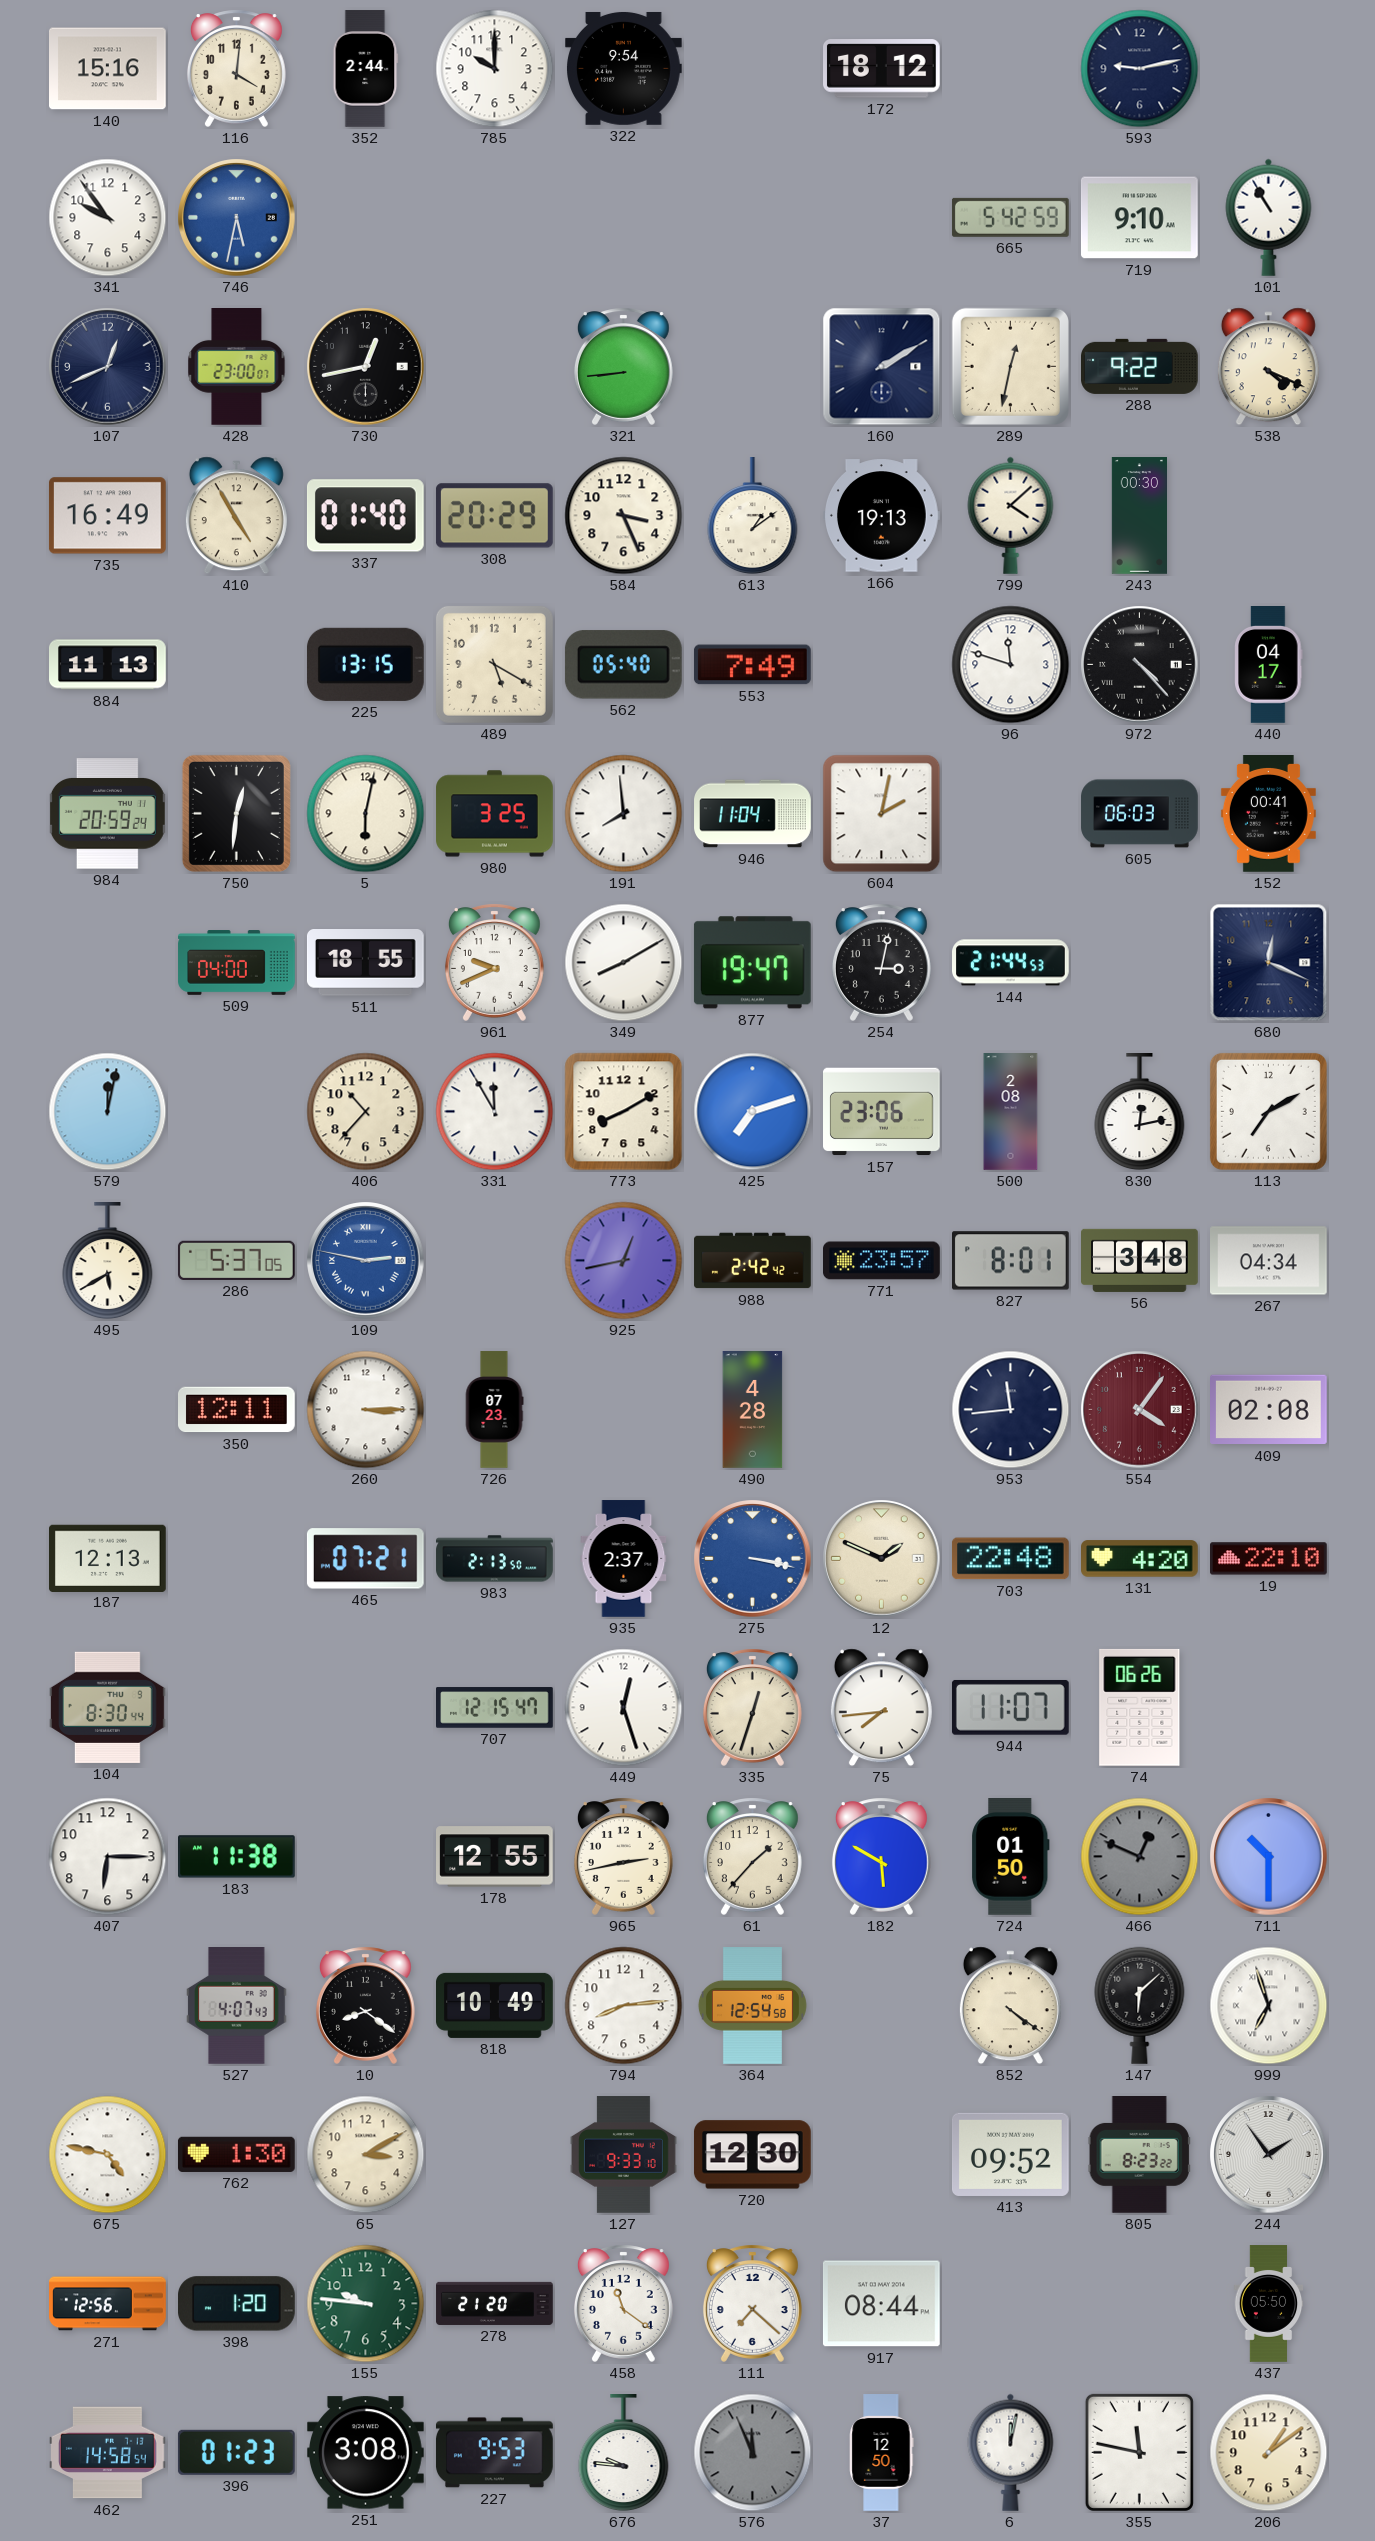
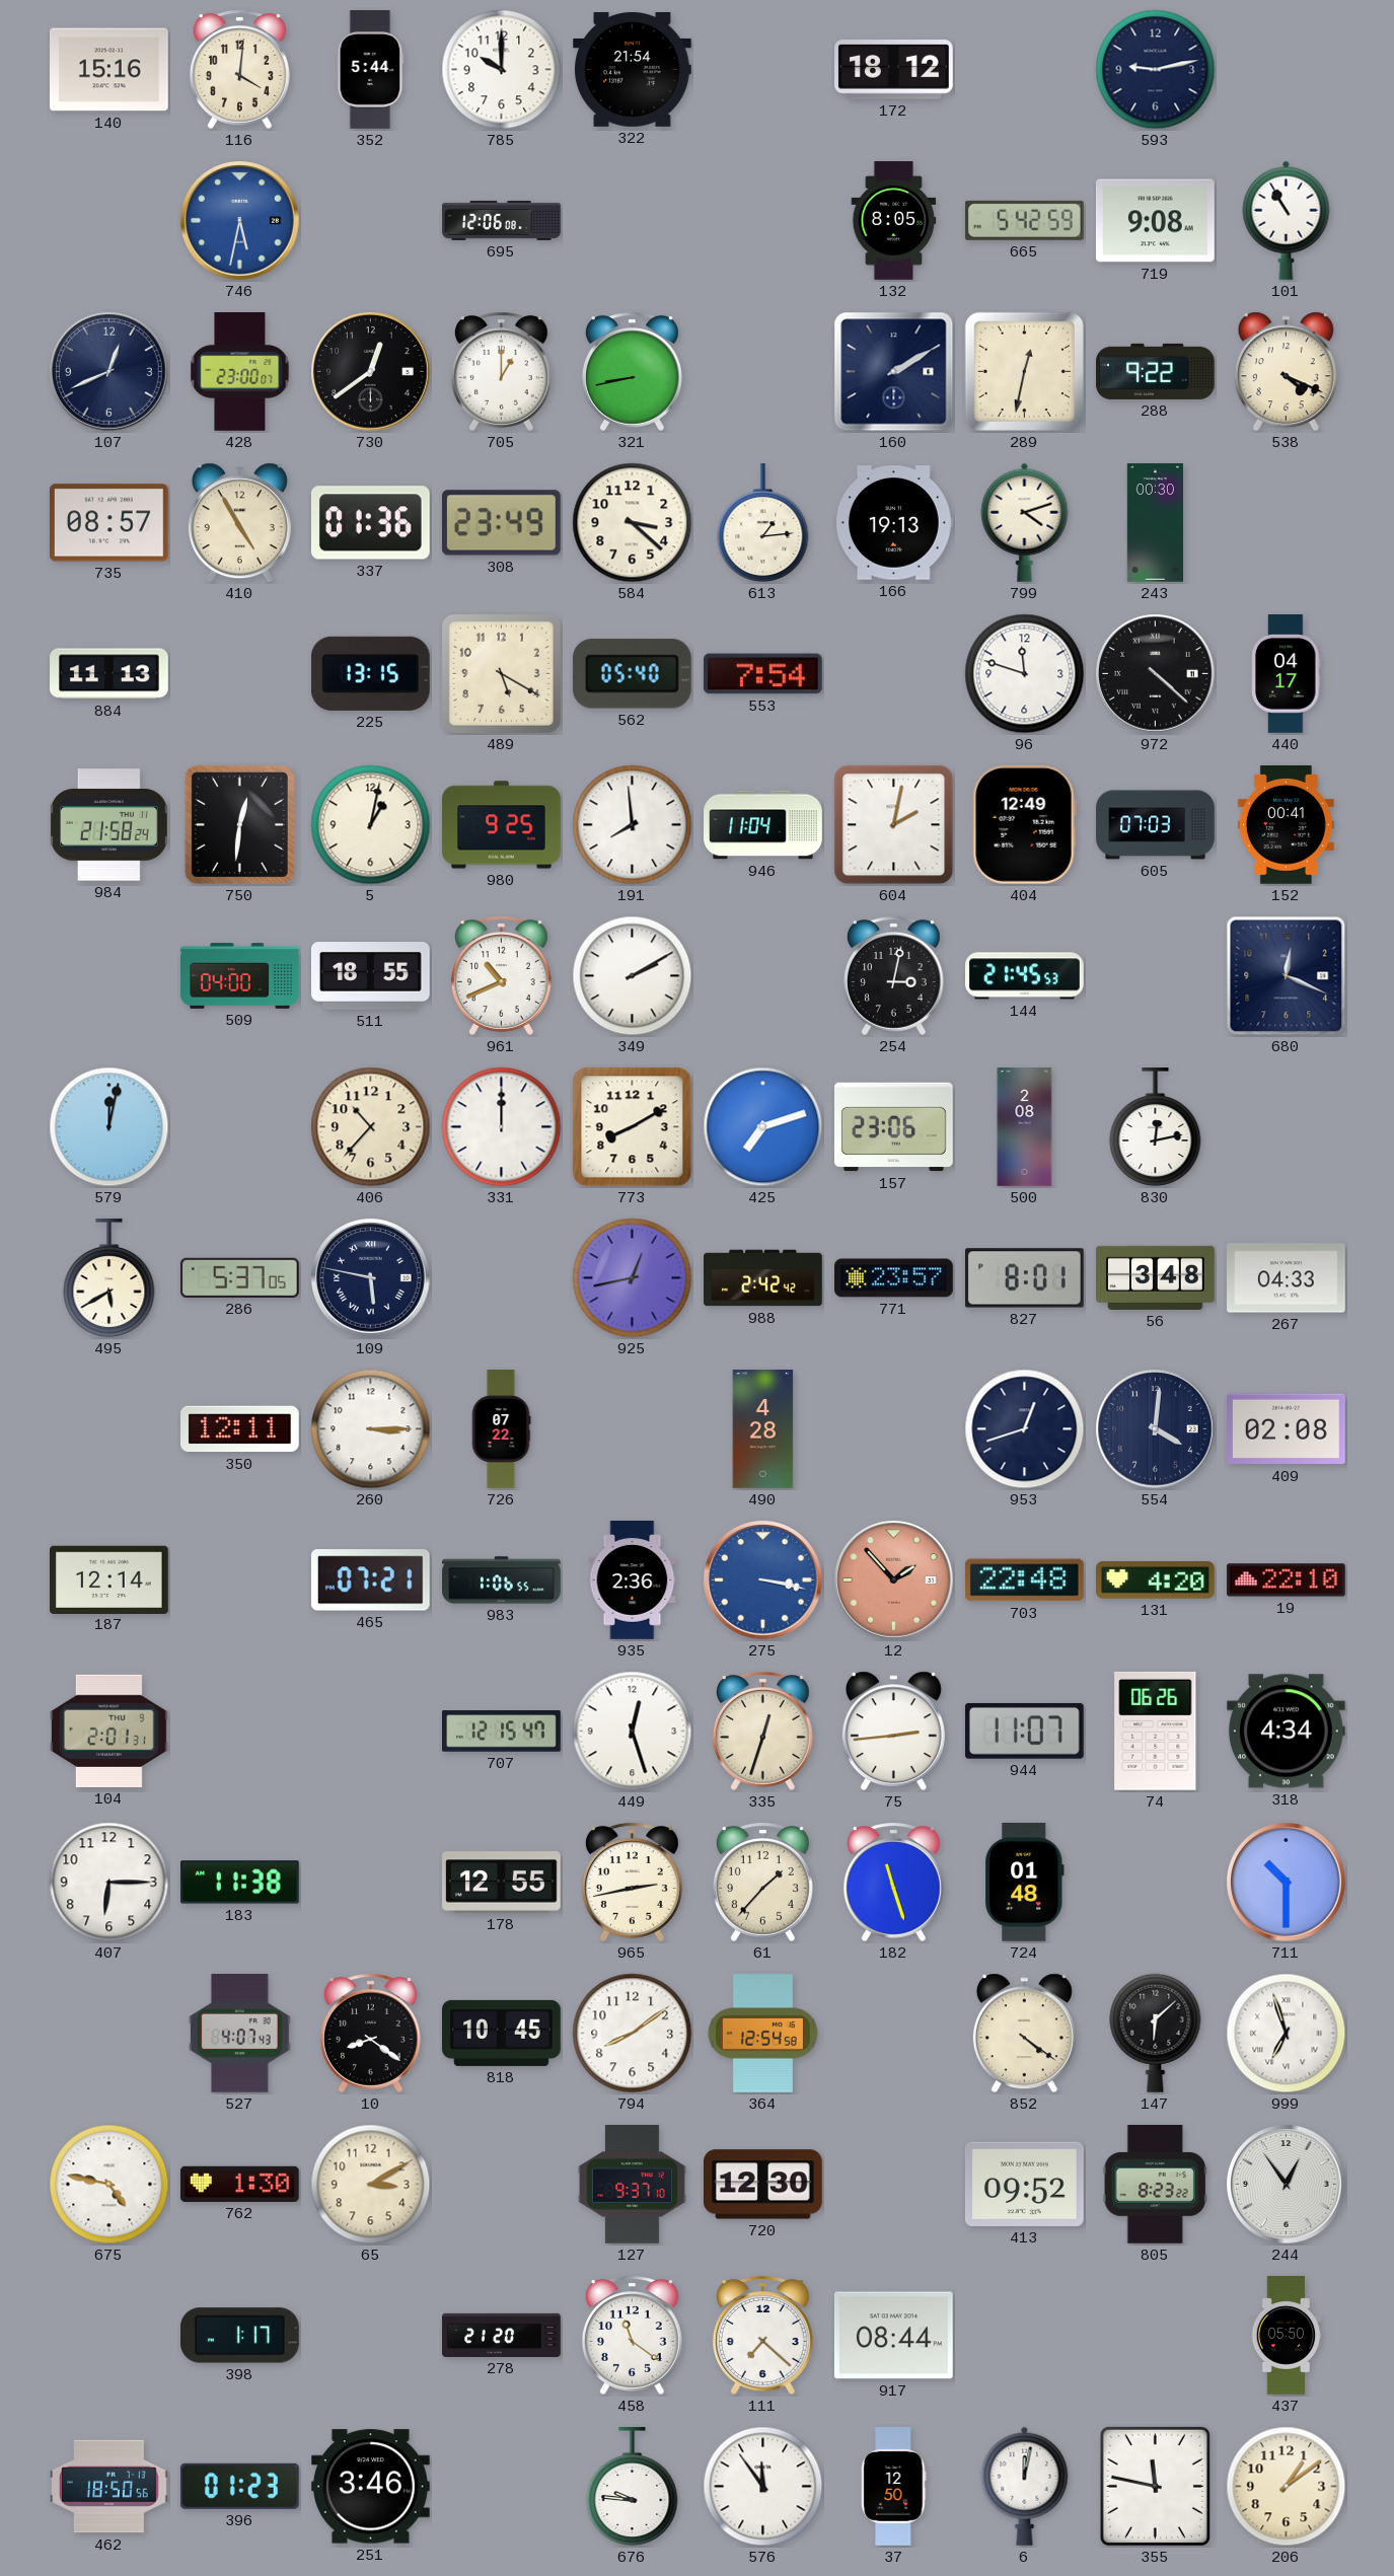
352: 2:44 -> 5:44
322: 9:54 -> 21:54
341: 9:54 -> none
695: none -> 12:06
132: none -> 8:05
719: 9:10 -> 9:08
730: 12:43 -> 12:39
705: none -> 1:00
321: 8:44 -> 8:43
735: 16:49 -> 08:57
337: 01:40 -> 01:36
308: 20:29 -> 23:49
584: 3:26 -> 3:22
613: 1:09 -> 1:14
799: 4:08 -> 4:12
553: 7:49 -> 7:54
972: 4:23 -> 4:22
984: 20:59 -> 21:58
5: 6:02 -> 1:02
980: 3:25 -> 9:25
404: none -> 12:49
605: 06:03 -> 07:03
961: 9:41 -> 10:41
349: 8:10 -> 2:10
877: 19:47 -> none
144: 21:44 -> 21:45
331: 11:55 -> 12:00
113: 7:10 -> none
109: 2:47 -> 5:47
109 dial: blue -> navy
267: 04:34 -> 04:33
726: 07:23 -> 07:22
953: 11:44 -> 12:42
554: 4:06 -> 4:01
554 dial: burgundy -> navy
187: 12:13 -> 12:14
983: 2:13 -> 1:06
935: 2:37 -> 2:36
12: 1:49 -> 1:53
12 dial: cream -> salmon
104: 8:30 -> 2:01
75: 7:44 -> 2:44
318: none -> 4:34
182: 5:50 -> 11:27
724: 01:50 -> 01:48
466: 12:49 -> none
818: 10:49 -> 10:45
794: 8:14 -> 8:09
127: 9:33 -> 9:37
244: 1:54 -> 12:54
271: 12:56 -> none
398: 1:20 -> 1:17
155: 9:46 -> none
462: 14:58 -> 18:50
251: 3:08 -> 3:46
227: 9:53 -> none
576: 11:56 -> 11:54
576 dial: grey -> white
